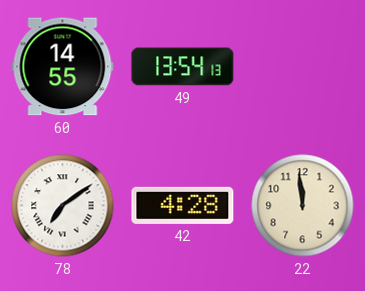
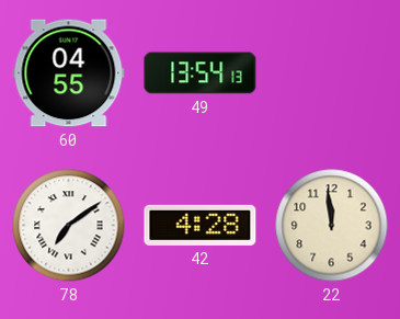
60: 14:55 -> 04:55
